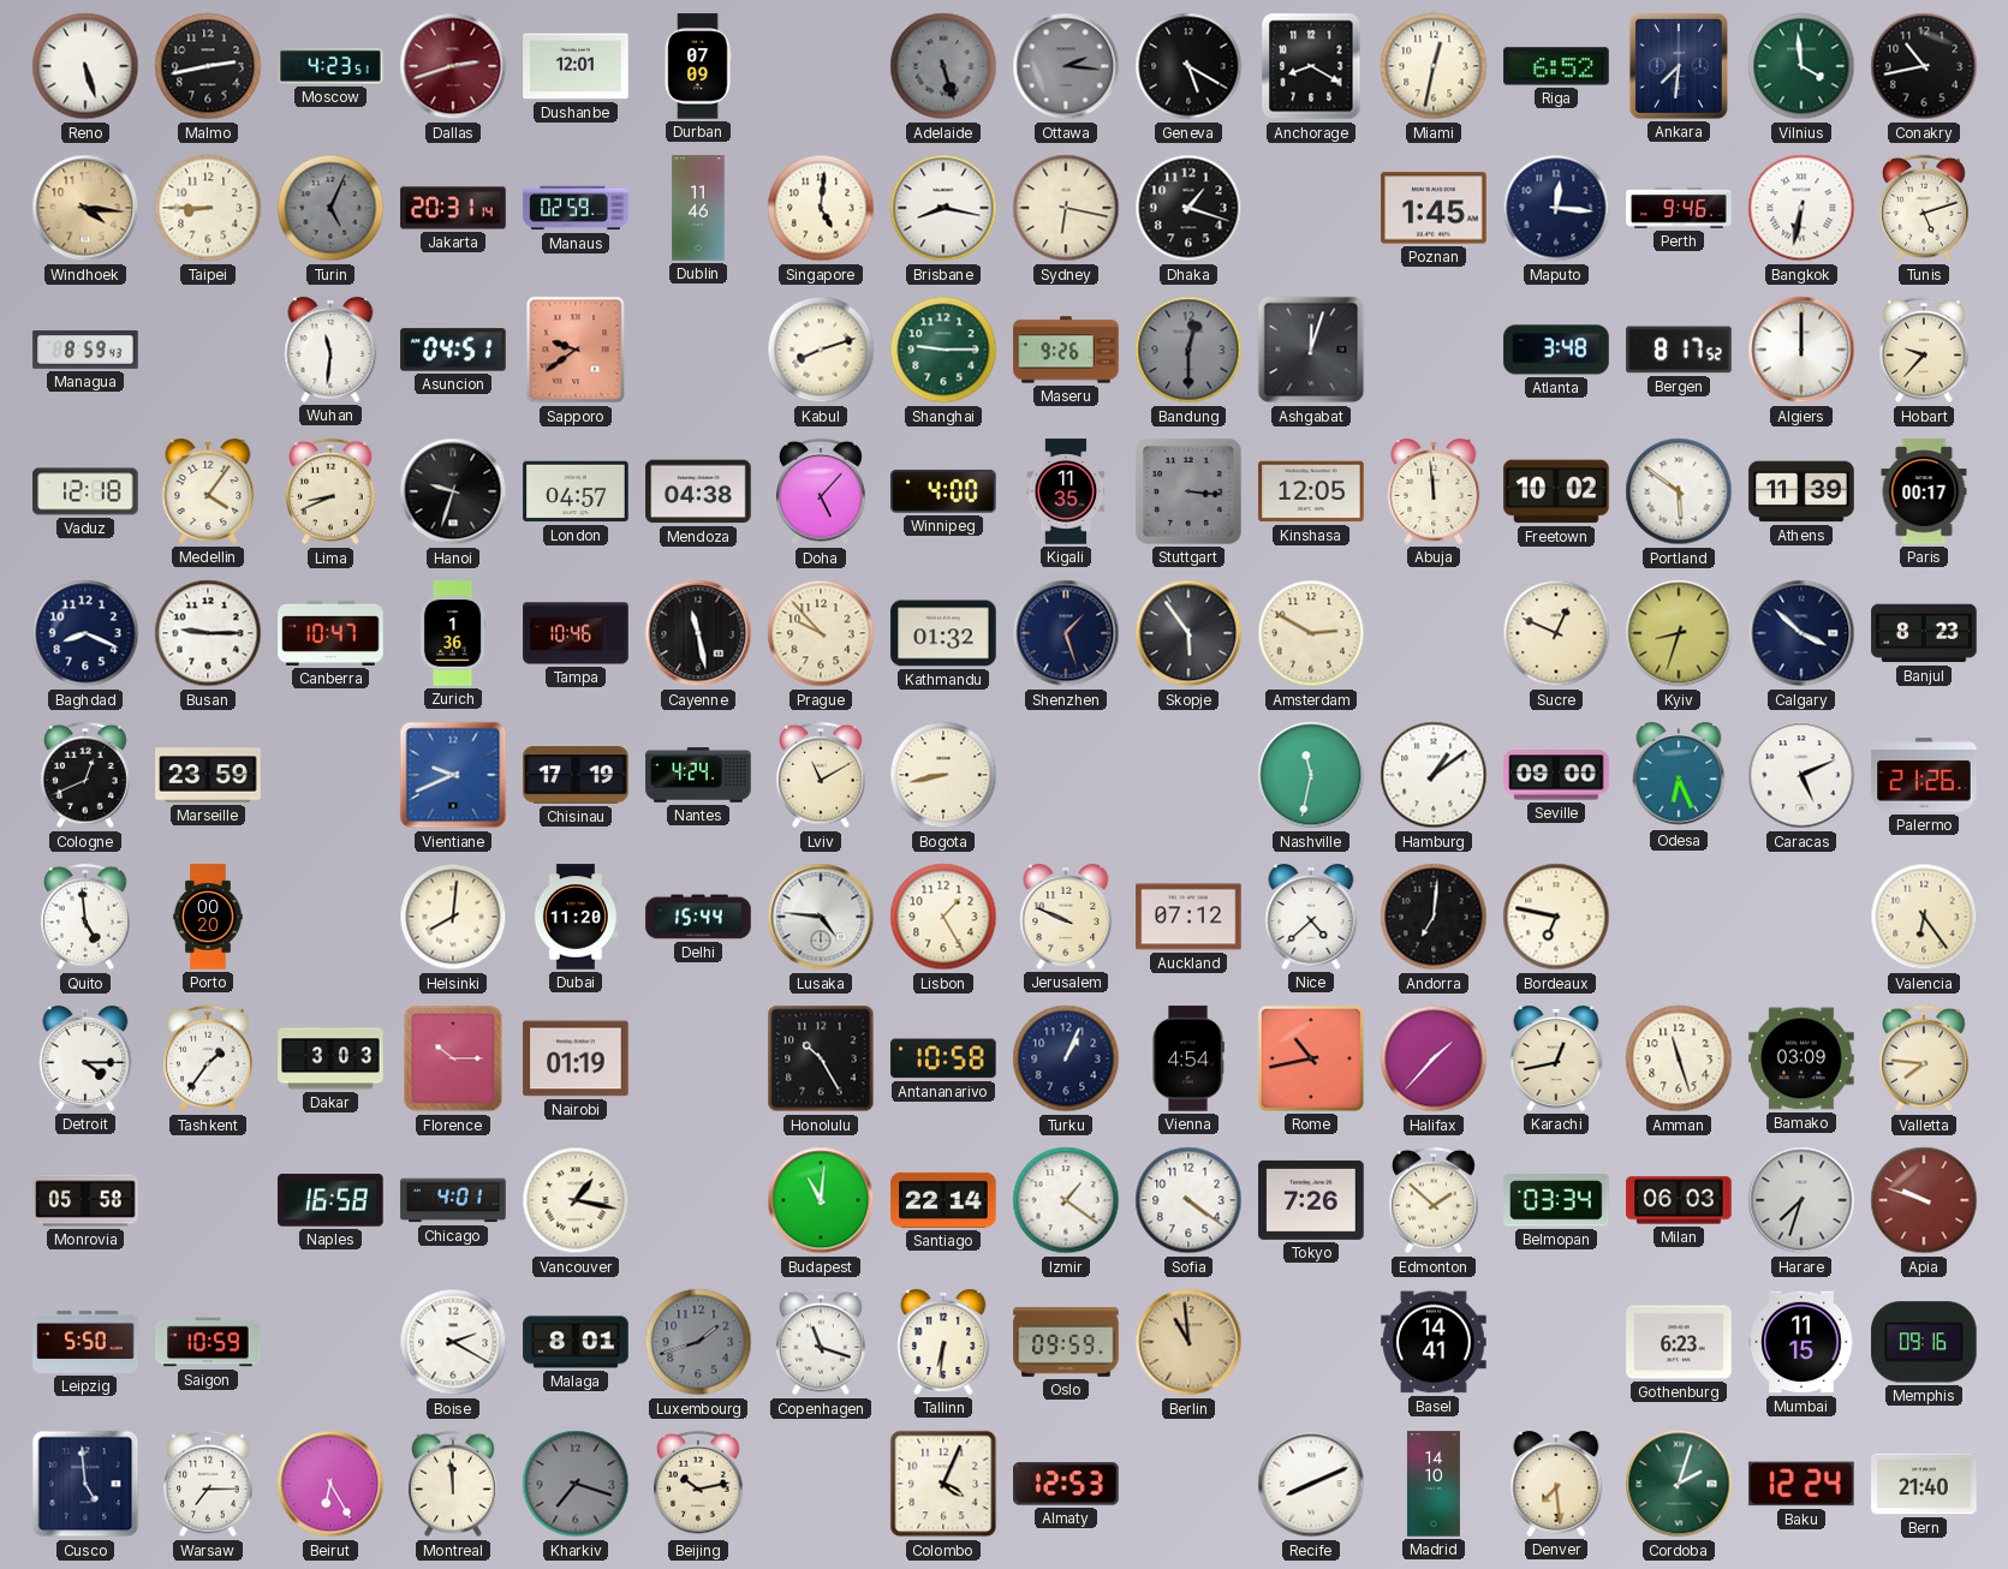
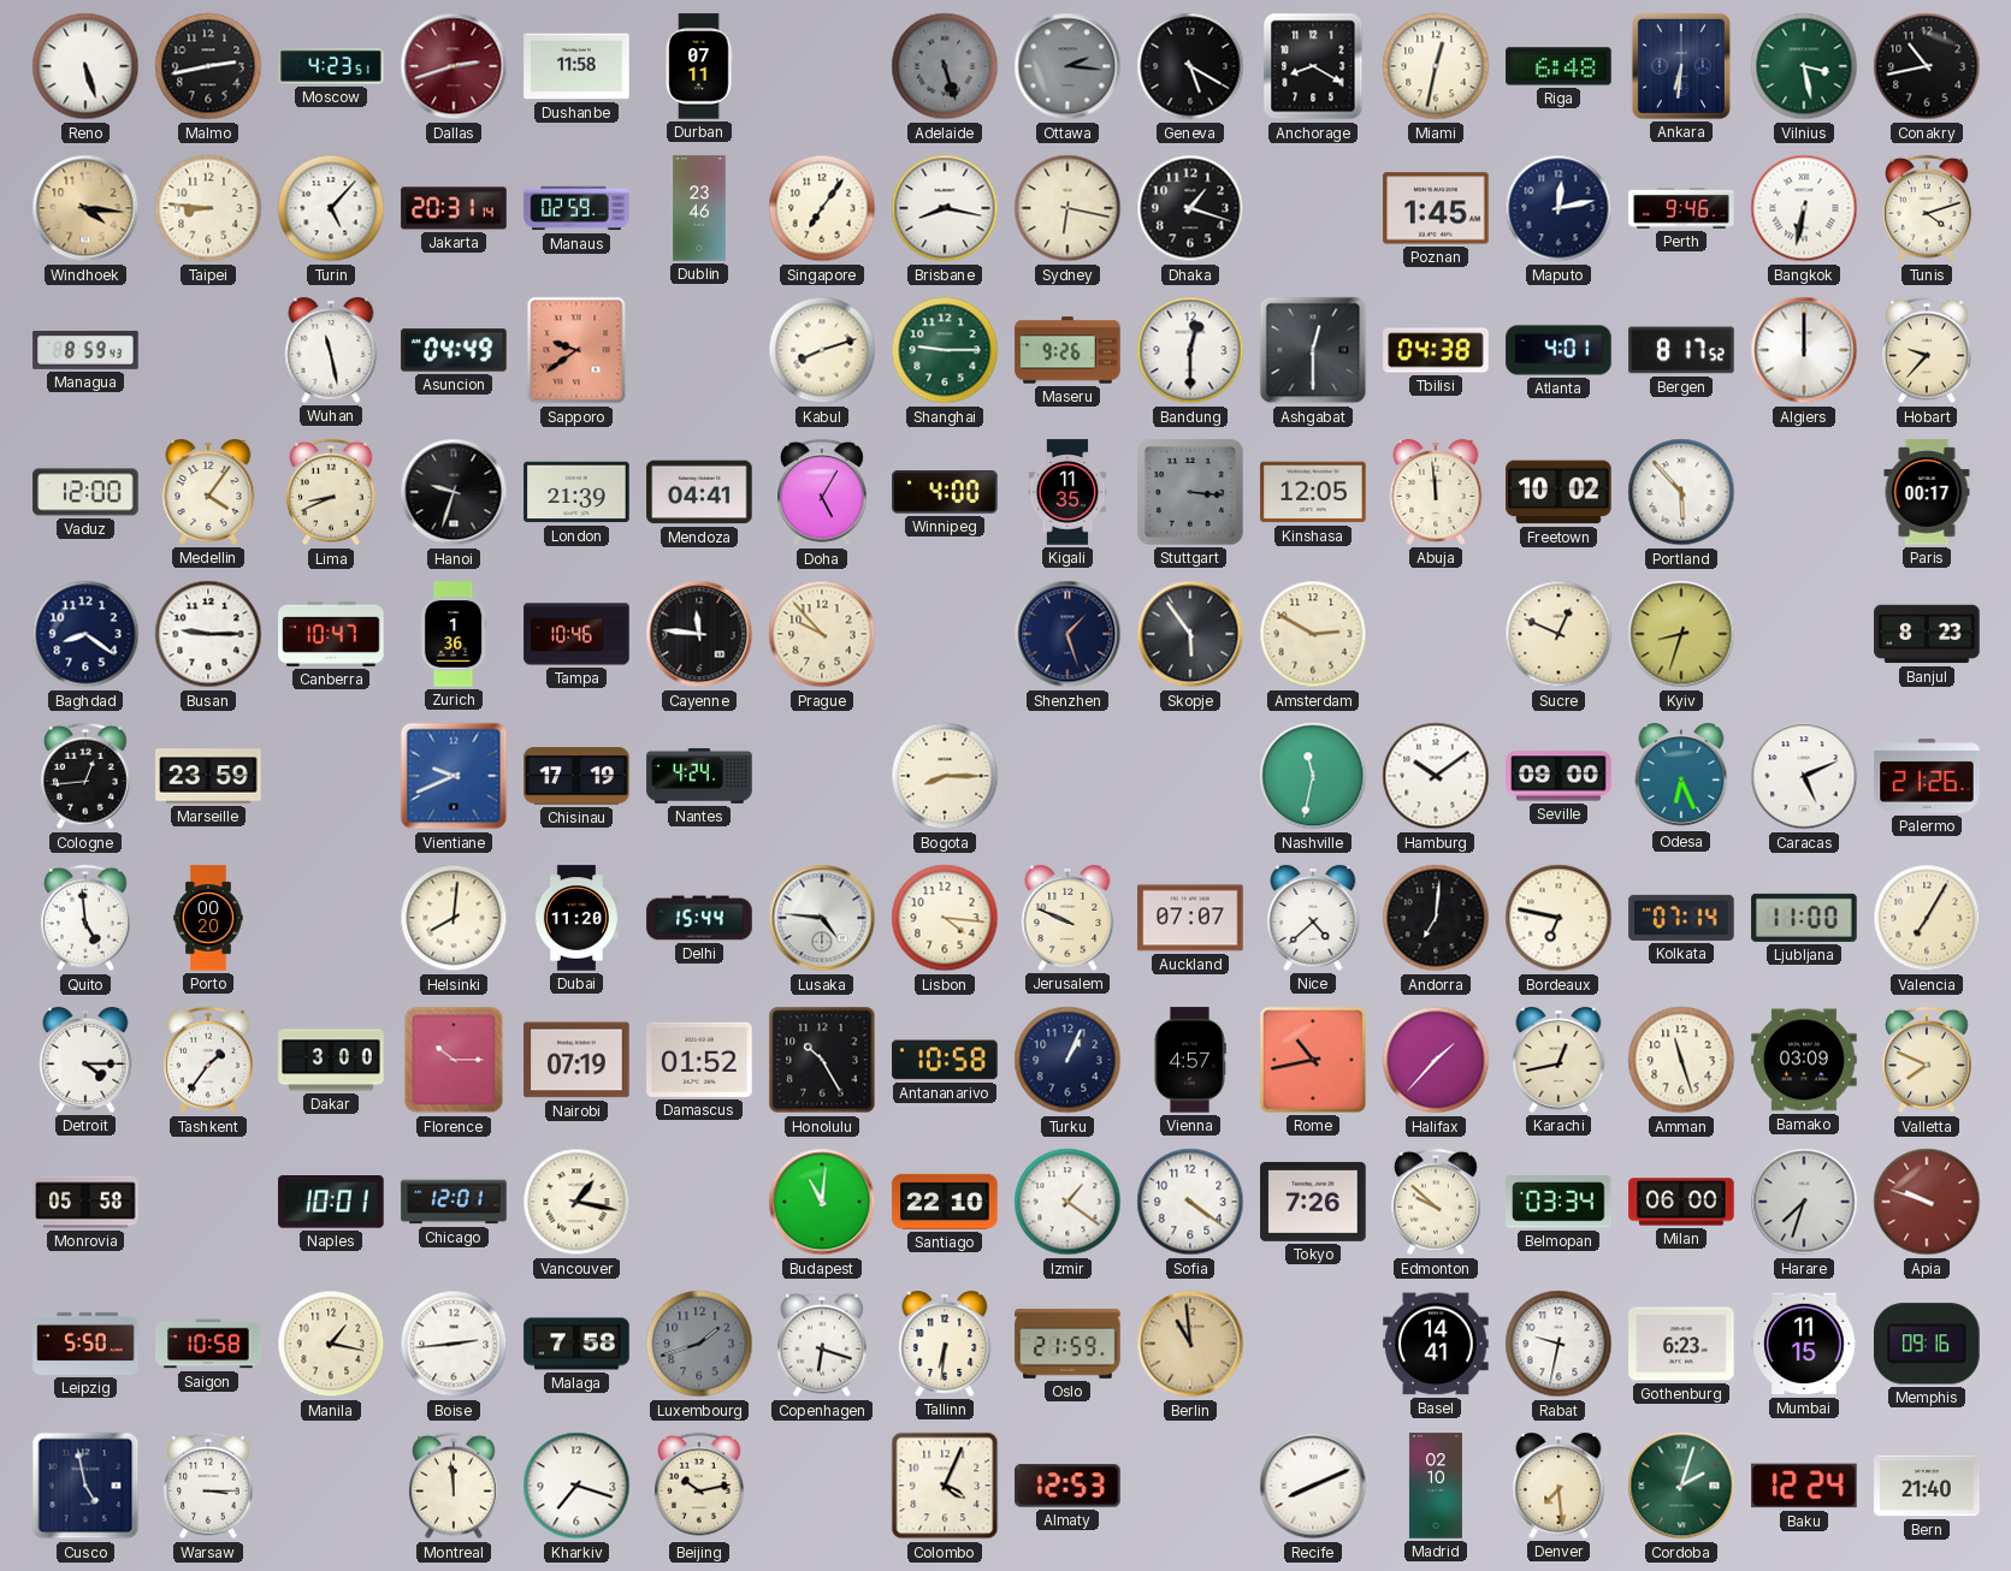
Dushanbe: 12:01 -> 11:58
Durban: 07:09 -> 07:11
Riga: 6:52 -> 6:48
Ankara: 7:31 -> 6:31
Vilnius: 3:59 -> 3:28
Taipei: 8:45 -> 8:46
Turin: 5:04 -> 5:07
Turin dial: grey -> white
Dublin: 11:46 -> 23:46
Singapore: 5:01 -> 7:06
Maputo: 12:16 -> 12:13
Tunis: 5:12 -> 4:12
Wuhan: 11:31 -> 11:28
Asuncion: 04:51 -> 04:49
Bandung dial: grey -> white
Ashgabat: 12:03 -> 12:30
Tbilisi: none -> 04:38
Atlanta: 3:48 -> 4:01
Vaduz: 12:18 -> 12:00
London: 04:57 -> 21:39
Mendoza: 04:38 -> 04:41
Doha: 5:07 -> 5:05
Portland: 5:51 -> 5:53
Athens: 11:39 -> none
Baghdad: 8:19 -> 8:21
Cayenne: 11:28 -> 11:46
Kathmandu: 01:32 -> none
Calgary: 3:52 -> none
Cologne: 12:41 -> 12:44
Lviv: 11:10 -> none
Bogota: 8:43 -> 8:15
Hamburg: 1:09 -> 10:09
Lisbon: 1:25 -> 4:16
Auckland: 07:12 -> 07:07
Kolkata: none -> 07:14
Ljubljana: none -> 11:00
Valencia: 6:24 -> 7:05
Dakar: 3:03 -> 3:00
Nairobi: 01:19 -> 07:19
Damascus: none -> 01:52
Vienna: 4:54 -> 4:57
Valletta: 7:46 -> 7:49
Naples: 16:58 -> 10:01
Chicago: 4:01 -> 12:01
Santiago: 22:14 -> 22:10
Edmonton: 1:52 -> 9:52
Milan: 06:03 -> 06:00
Saigon: 10:59 -> 10:58
Manila: none -> 1:17
Boise: 2:20 -> 2:44
Malaga: 8:01 -> 7:58
Copenhagen: 11:18 -> 6:18
Oslo: 09:59 -> 21:59
Rabat: none -> 9:32
Cusco: 4:59 -> 4:58
Warsaw: 7:15 -> 3:15
Beirut: 6:25 -> none
Kharkiv dial: grey -> white
Madrid: 14:10 -> 02:10
